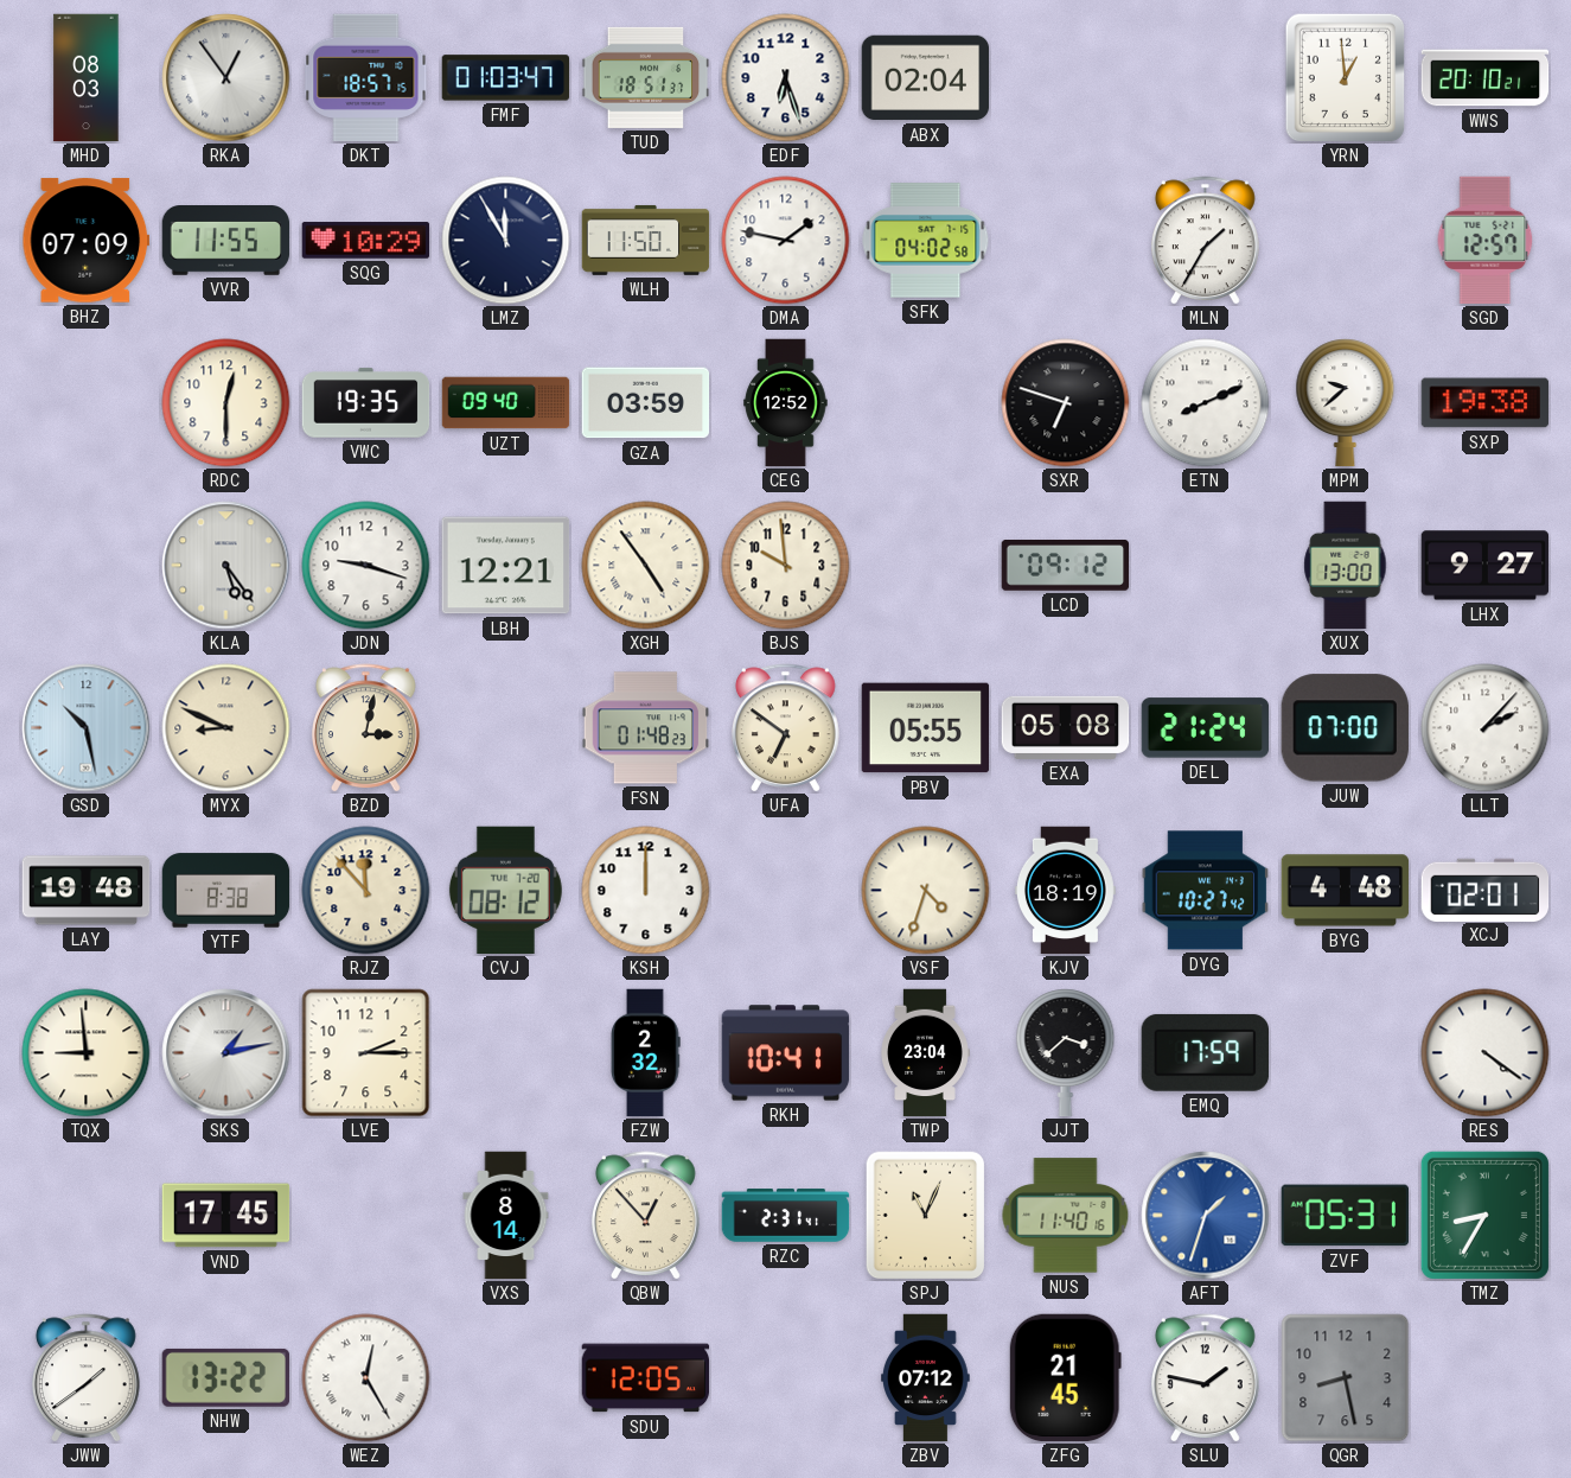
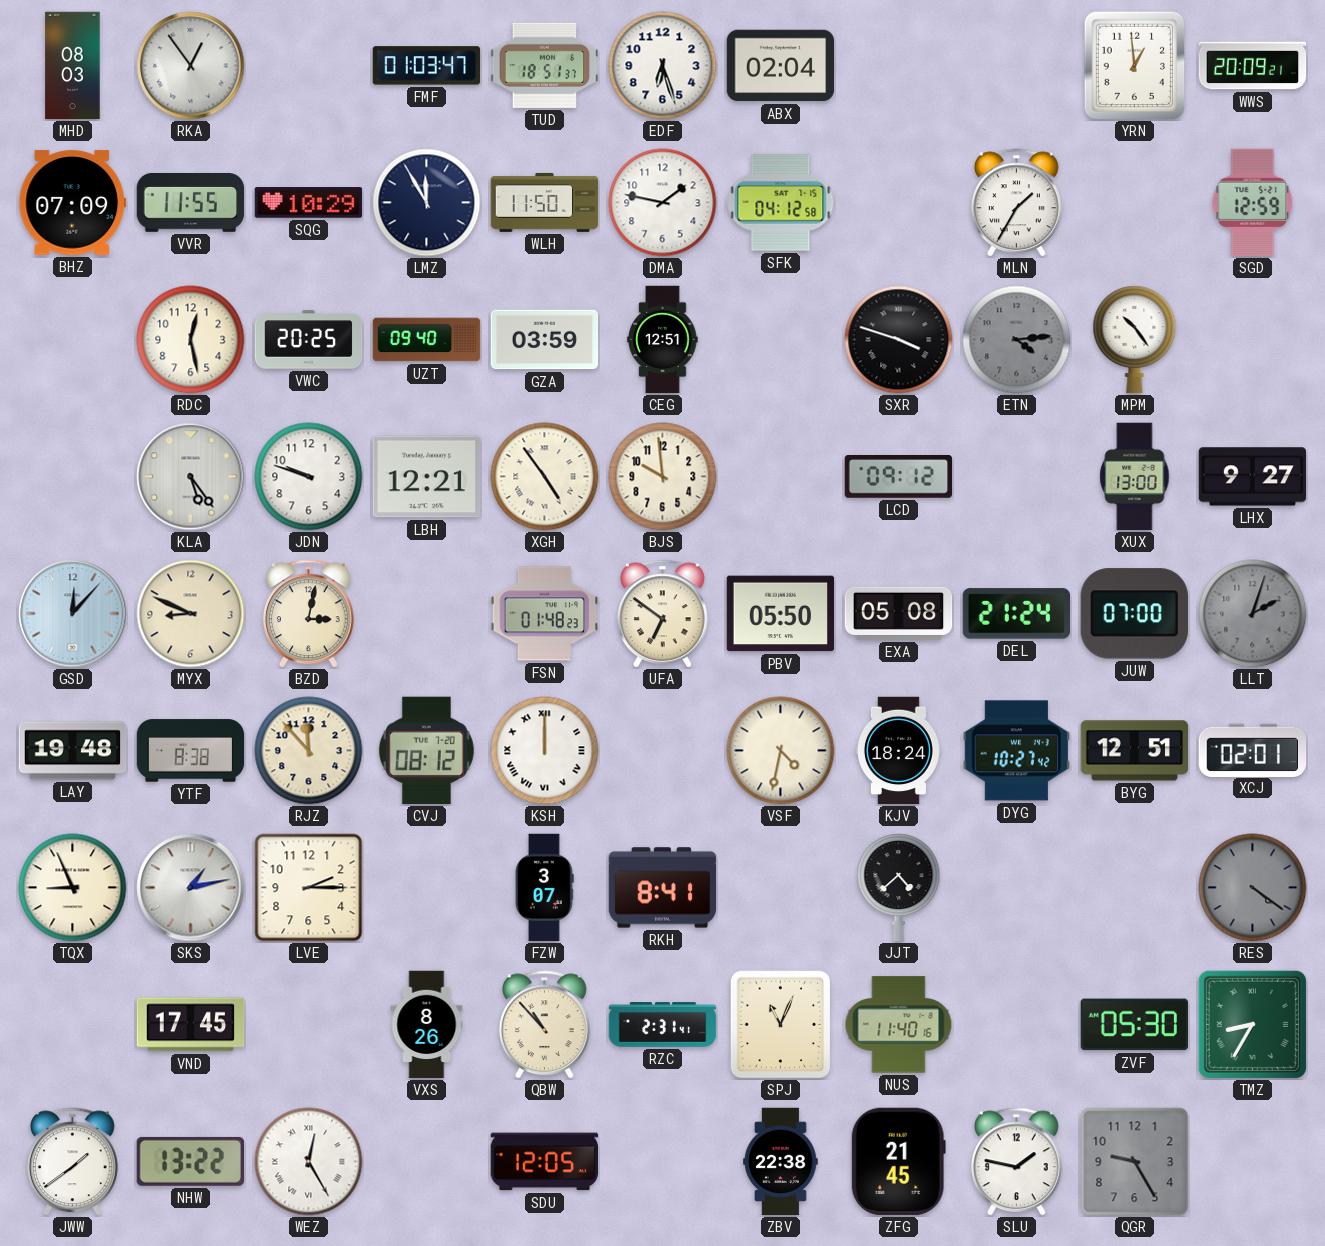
DKT: 18:57 -> none
WWS: 20:10 -> 20:09
SFK: 04:02 -> 04:12
SGD: 12:57 -> 12:59
RDC: 12:30 -> 12:28
VWC: 19:35 -> 20:25
CEG: 12:52 -> 12:51
SXR: 6:48 -> 3:48
ETN: 8:11 -> 4:14
ETN dial: white -> grey
MPM: 9:38 -> 10:24
SXP: 19:38 -> none
JDN: 9:18 -> 9:48
GSD: 10:28 -> 12:07
PBV: 05:55 -> 05:50
LLT: 2:07 -> 2:03
LLT dial: white -> grey
KSH numerals: Arabic -> Roman
VSF: 4:33 -> 4:32
KJV: 18:19 -> 18:24
BYG: 4:48 -> 12:51
TQX: 8:59 -> 8:56
FZW: 2:32 -> 3:07
RKH: 10:41 -> 8:41
TWP: 23:04 -> none
JJT: 3:38 -> 4:38
EMQ: 17:59 -> none
RES dial: white -> grey
VXS: 8:14 -> 8:26
QBW: 12:53 -> 10:53
AFT: 1:33 -> none
ZVF: 05:31 -> 05:30
ZBV: 07:12 -> 22:38
QGR: 8:28 -> 9:25
